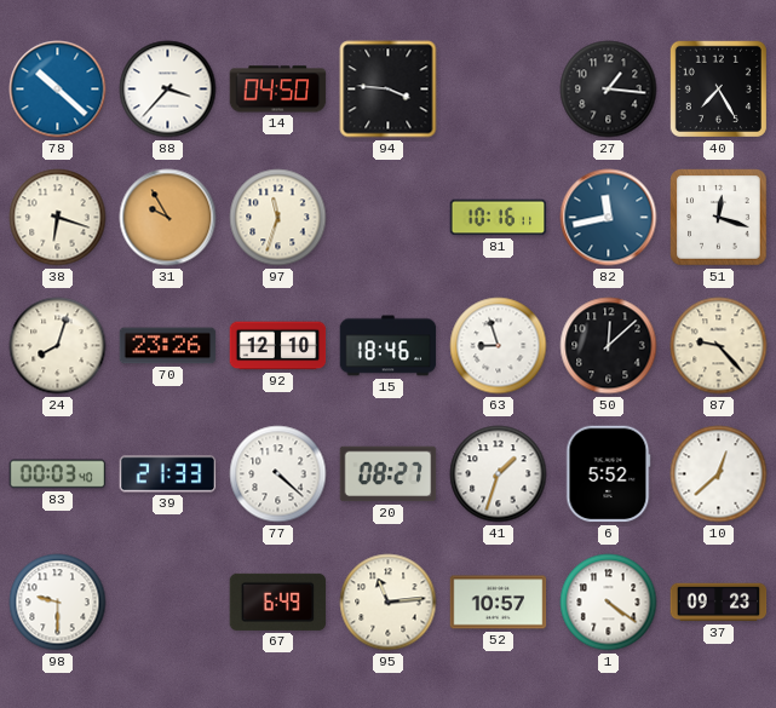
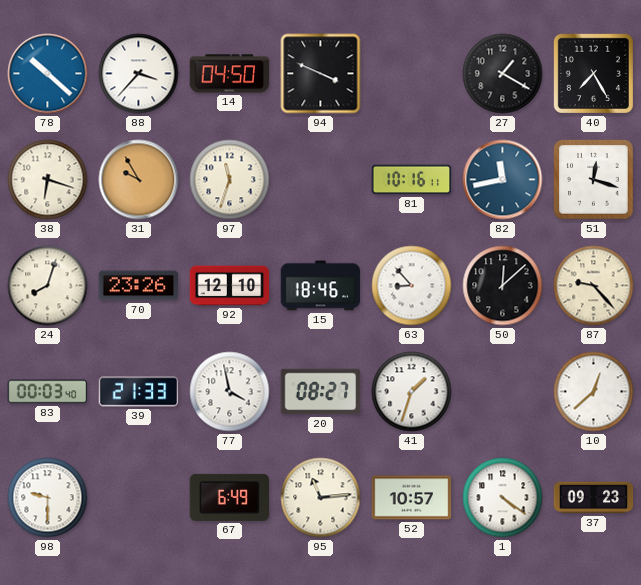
94: 3:46 -> 3:49
27: 1:16 -> 1:20
63: 8:57 -> 8:53
77: 4:22 -> 3:58
6: 5:52 -> none
